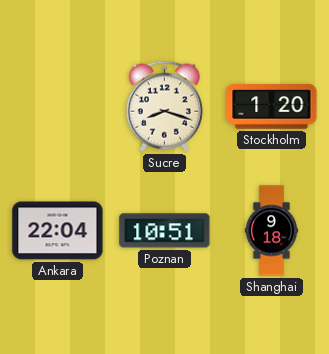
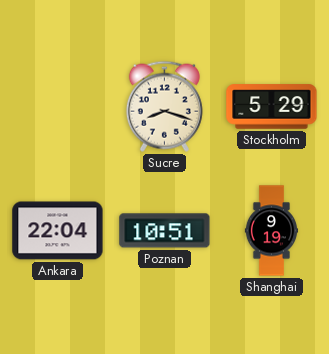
Stockholm: 1:20 -> 5:29
Shanghai: 9:18 -> 9:19
